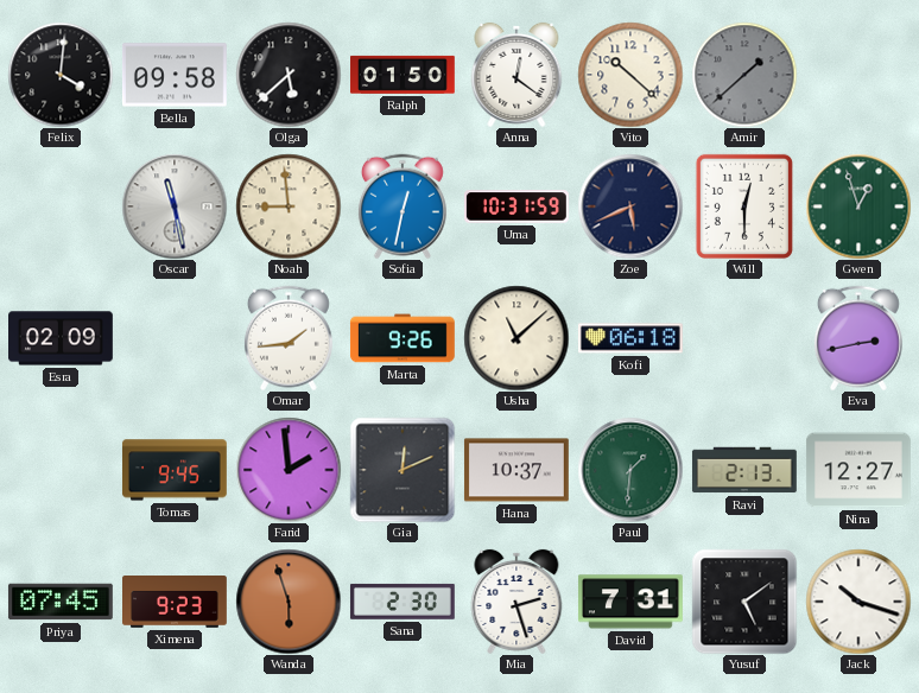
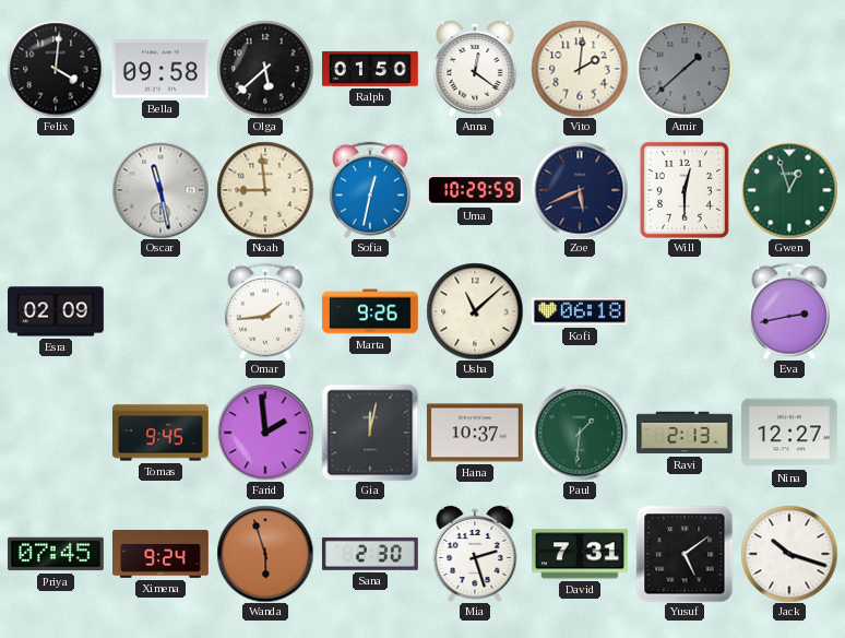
Vito: 10:22 -> 2:01
Uma: 10:31 -> 10:29
Gia: 12:11 -> 12:02
Ximena: 9:23 -> 9:24
